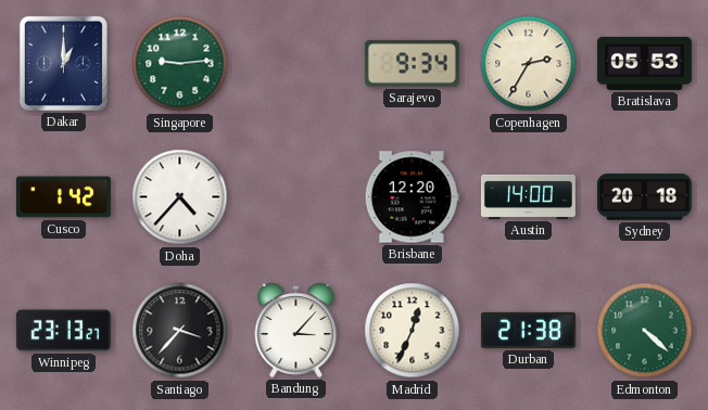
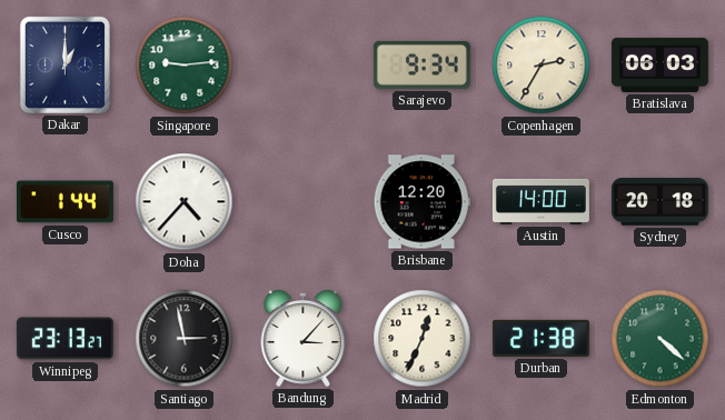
Bratislava: 05:53 -> 06:03
Cusco: 1:42 -> 1:44
Santiago: 3:37 -> 2:58
